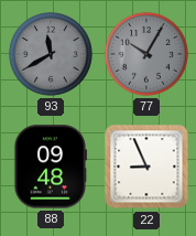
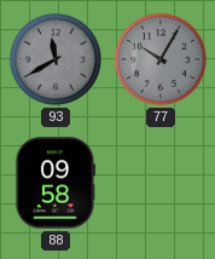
88: 09:48 -> 09:58
22: 8:56 -> none
